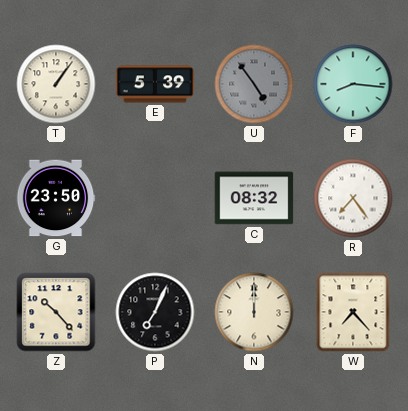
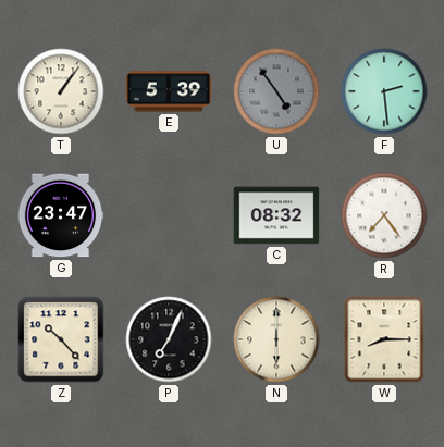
F: 8:16 -> 2:29
G: 23:50 -> 23:47
N: 12:00 -> 6:00
W: 7:23 -> 8:15
